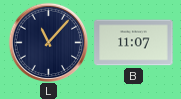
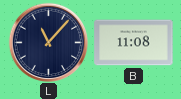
B: 11:07 -> 11:08
